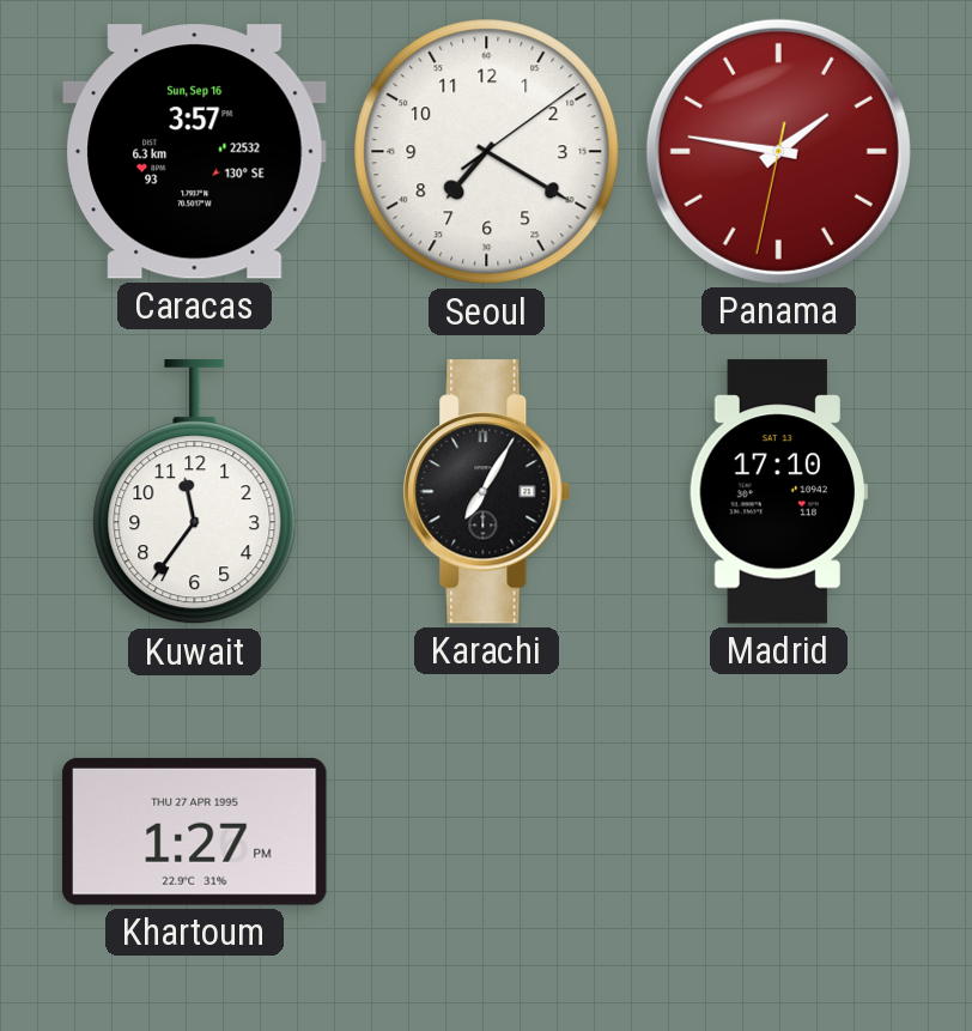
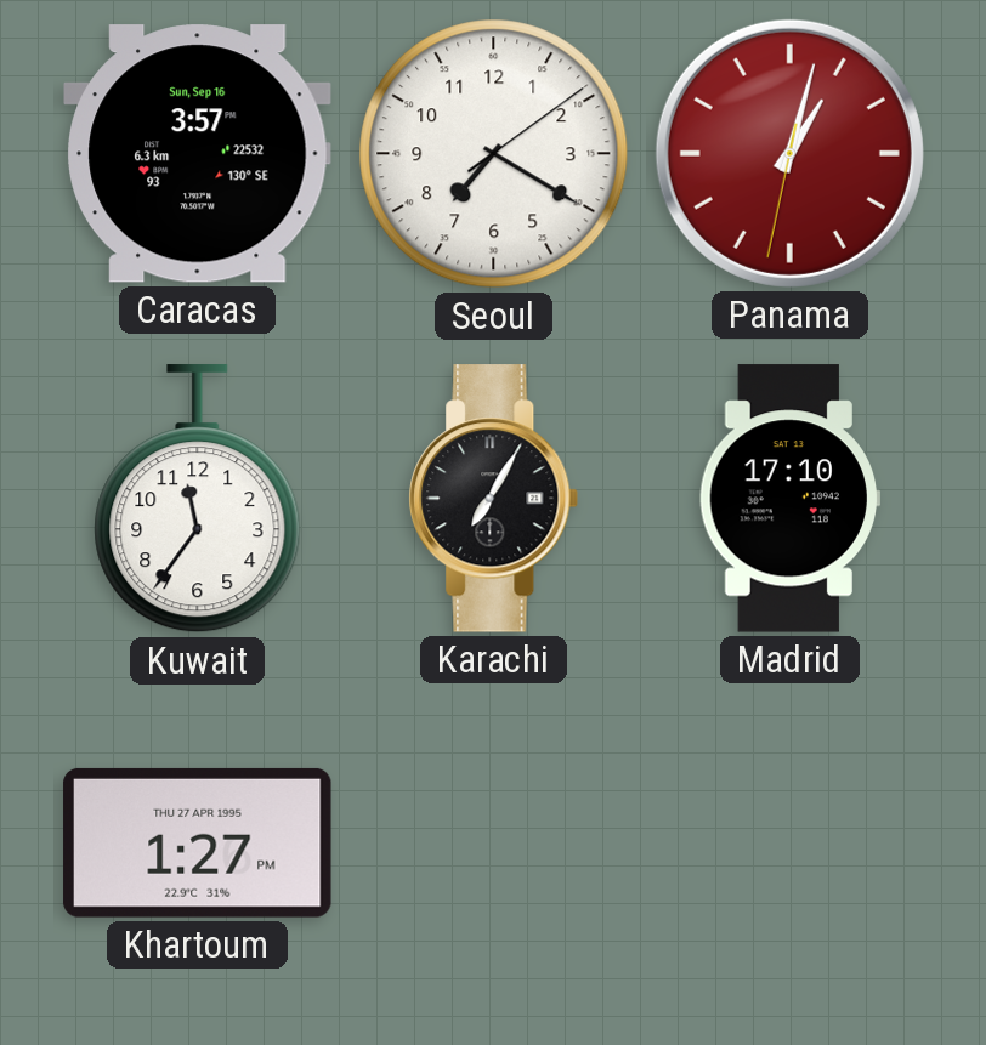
Panama: 1:46 -> 1:02
